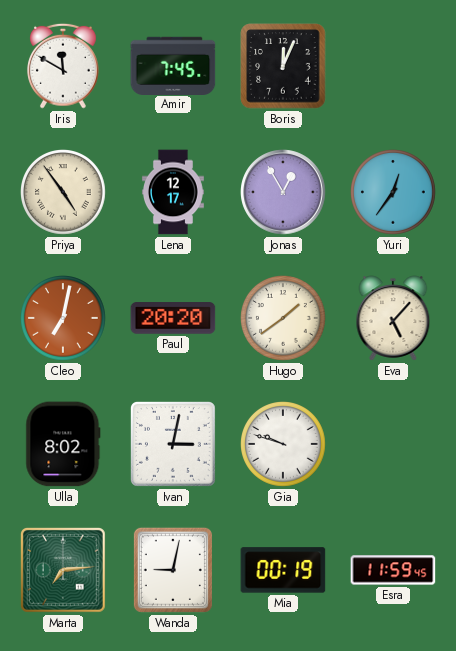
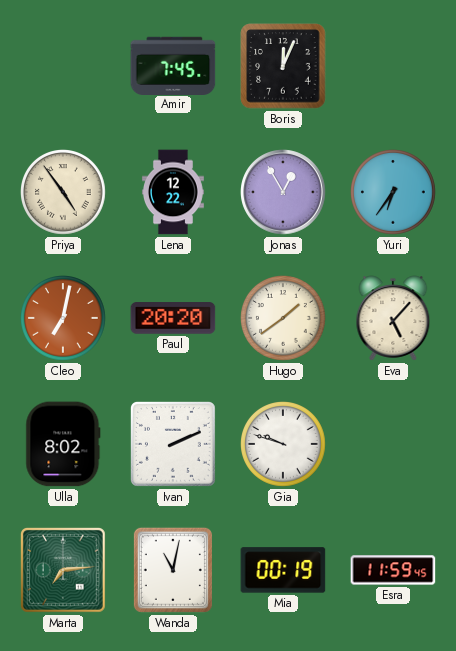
Iris: 11:50 -> none
Lena: 12:17 -> 12:22
Yuri: 12:36 -> 6:36
Ivan: 3:02 -> 2:11
Wanda: 9:02 -> 11:02
